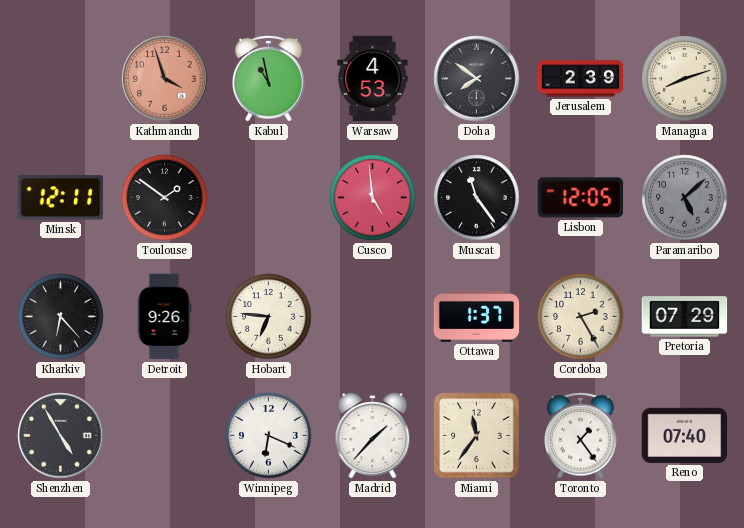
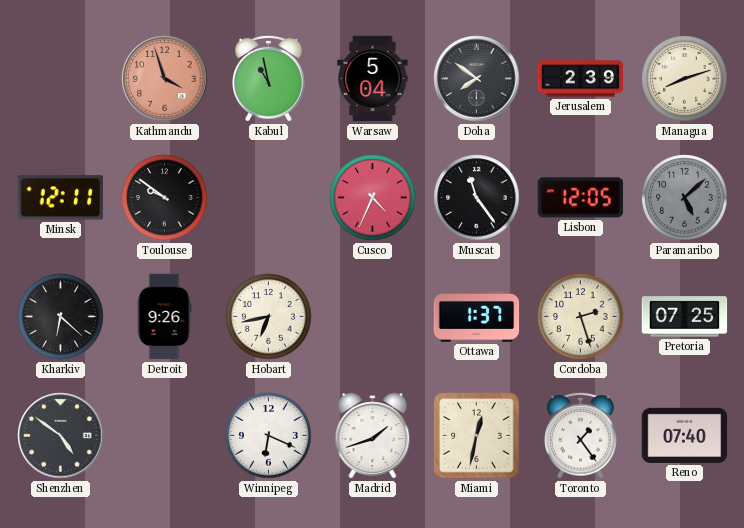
Warsaw: 4:53 -> 5:04
Toulouse: 1:51 -> 9:51
Cusco: 4:59 -> 4:34
Kharkiv: 6:23 -> 6:22
Hobart: 6:46 -> 6:43
Cordoba: 2:25 -> 2:27
Pretoria: 07:29 -> 07:25
Shenzhen: 4:55 -> 4:51
Madrid: 1:37 -> 1:42
Miami: 11:36 -> 12:32
